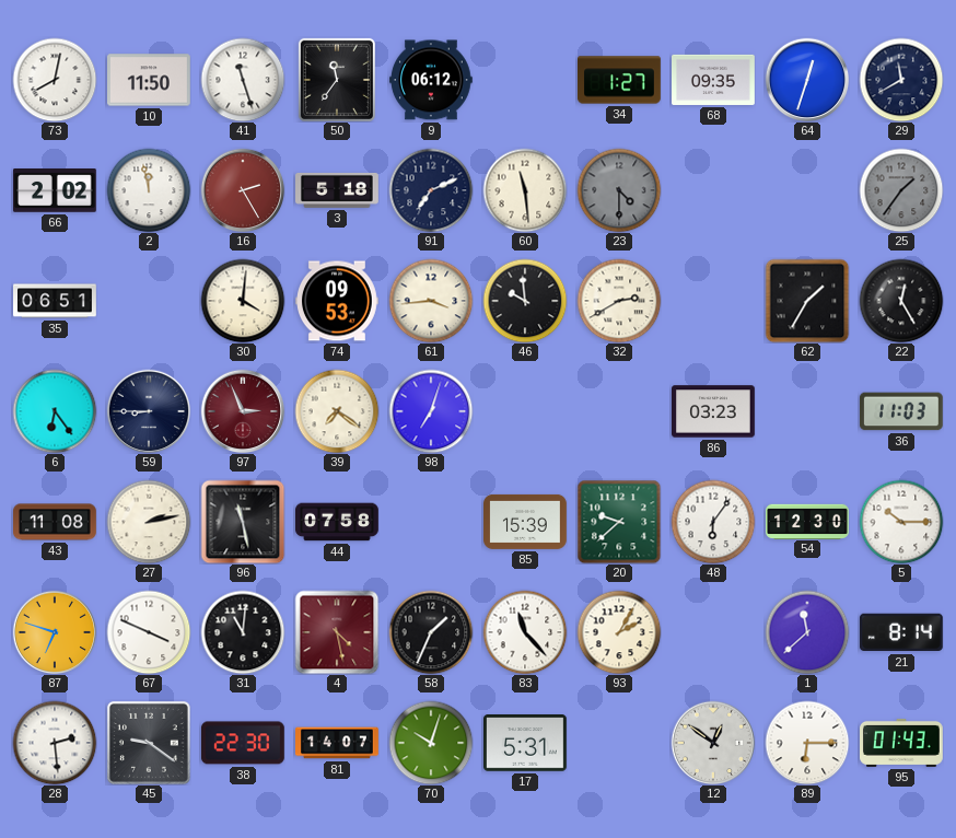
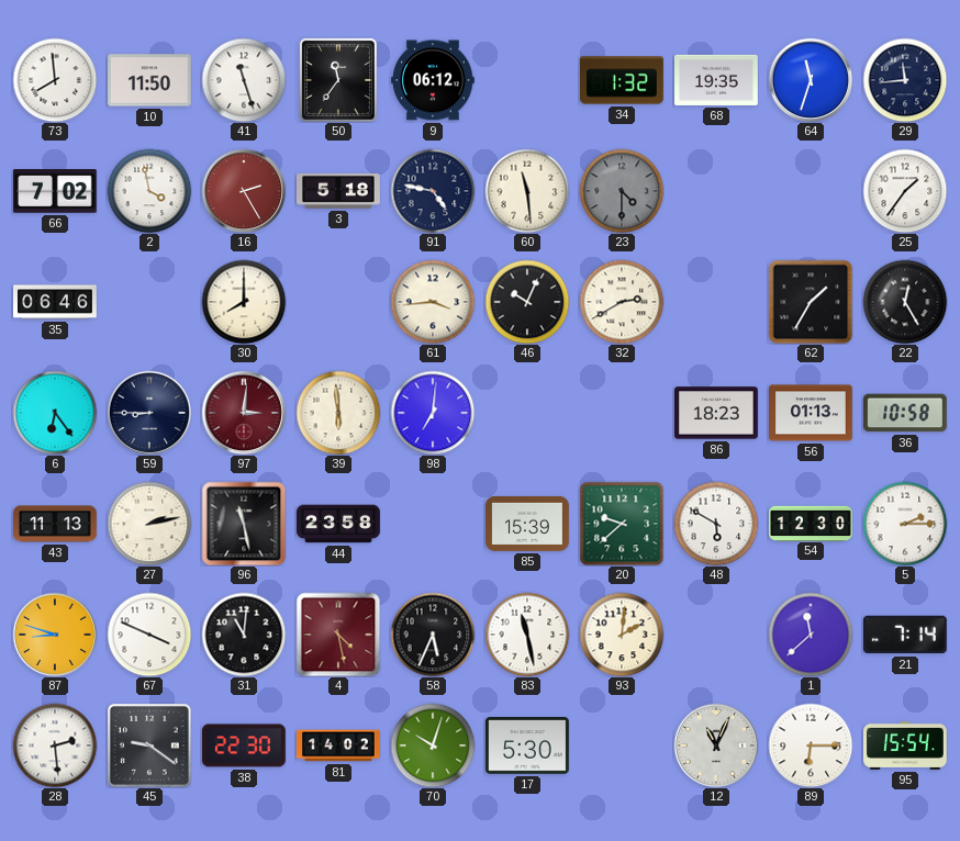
73: 8:02 -> 7:59
34: 1:27 -> 1:32
68: 09:35 -> 19:35
64: 12:33 -> 11:33
29: 11:40 -> 11:44
66: 2:02 -> 7:02
2: 11:58 -> 3:58
91: 7:11 -> 4:47
25 dial: grey -> white
35: 06:51 -> 06:46
30: 4:01 -> 8:00
74: 09:53 -> none
46: 9:59 -> 10:04
97: 2:56 -> 3:01
39: 7:21 -> 5:59
98: 7:03 -> 7:01
86: 03:23 -> 18:23
56: none -> 01:13
36: 11:03 -> 10:58
43: 11:08 -> 11:13
44: 07:58 -> 23:58
48: 6:06 -> 5:50
5: 10:15 -> 2:15
87: 6:48 -> 8:48
58: 1:34 -> 5:34
83: 11:23 -> 11:28
93: 2:05 -> 2:01
21: 8:14 -> 7:14
81: 14:07 -> 14:02
17: 5:31 -> 5:30
12: 12:51 -> 11:04
95: 01:43 -> 15:54
